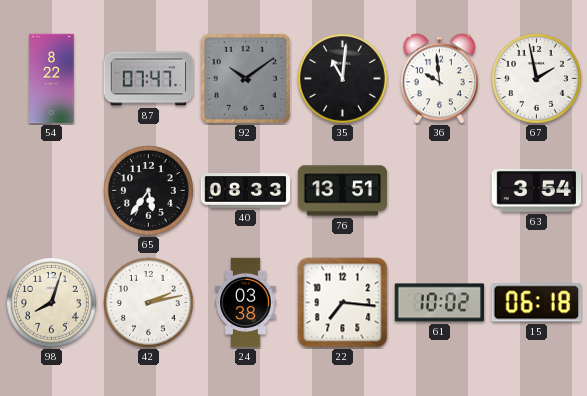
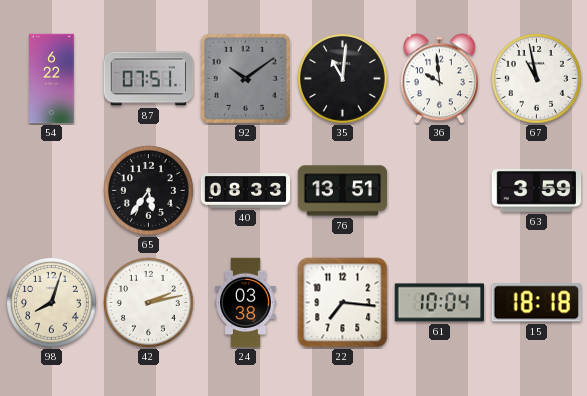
54: 8:22 -> 6:22
87: 07:47 -> 07:51
67: 1:58 -> 10:58
63: 3:54 -> 3:59
61: 10:02 -> 10:04
15: 06:18 -> 18:18
